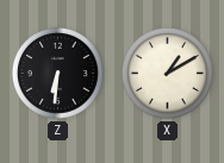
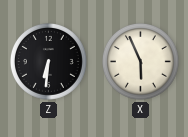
X: 1:10 -> 5:56
